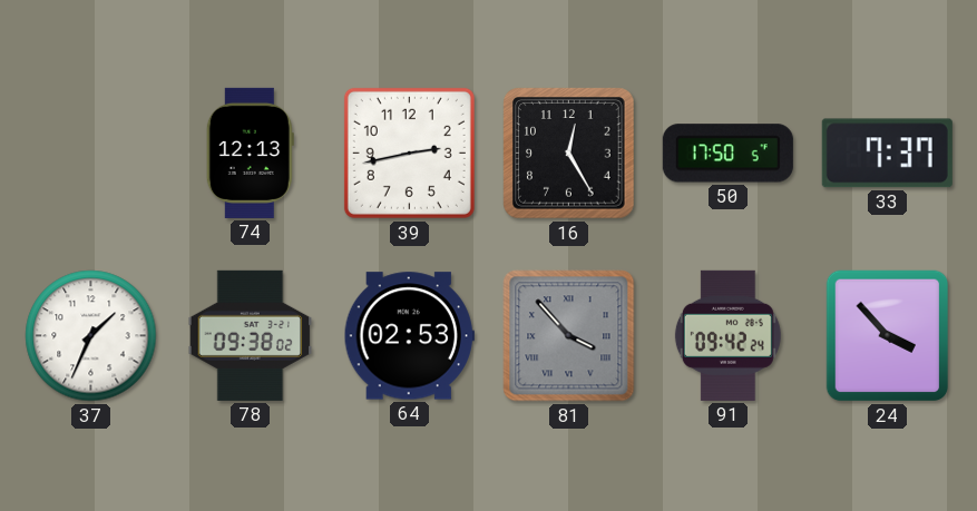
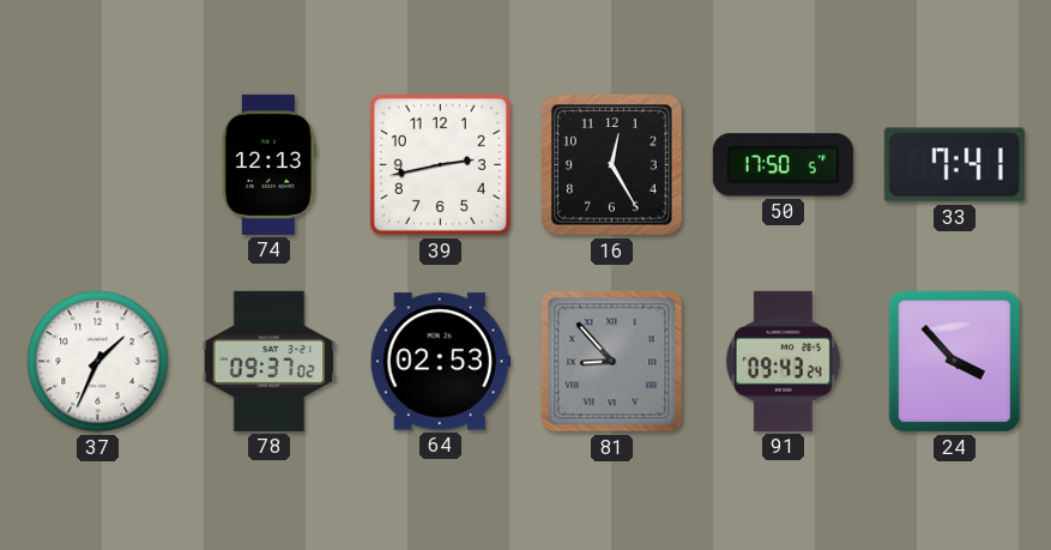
33: 7:37 -> 7:41
78: 09:38 -> 09:37
81: 3:53 -> 8:53
91: 09:42 -> 09:43
